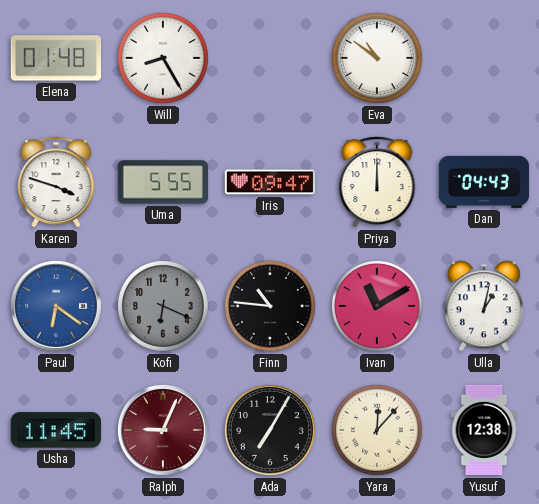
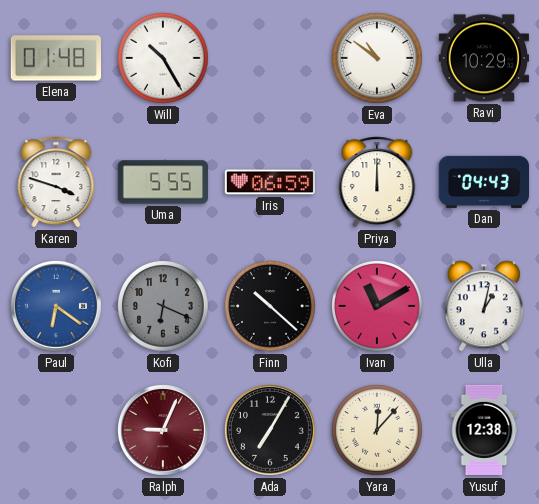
Will: 8:25 -> 10:25
Ravi: none -> 10:29
Iris: 09:47 -> 06:59
Finn: 10:46 -> 10:22
Usha: 11:45 -> none
